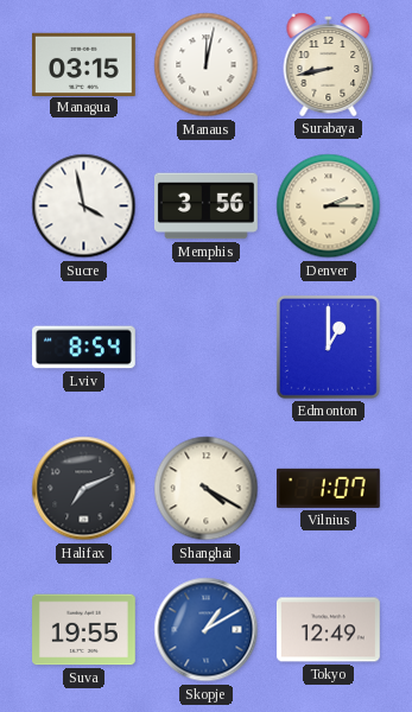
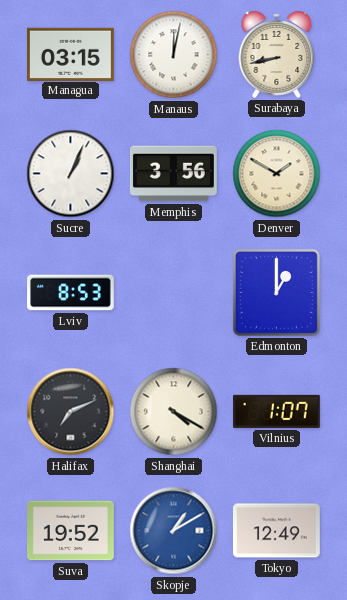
Sucre: 3:58 -> 1:04
Denver: 2:15 -> 1:50
Lviv: 8:54 -> 8:53
Suva: 19:55 -> 19:52
